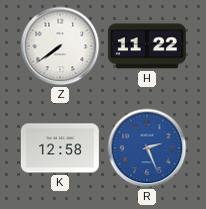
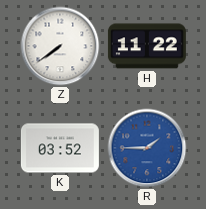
K: 12:58 -> 03:52
R: 2:26 -> 1:45
